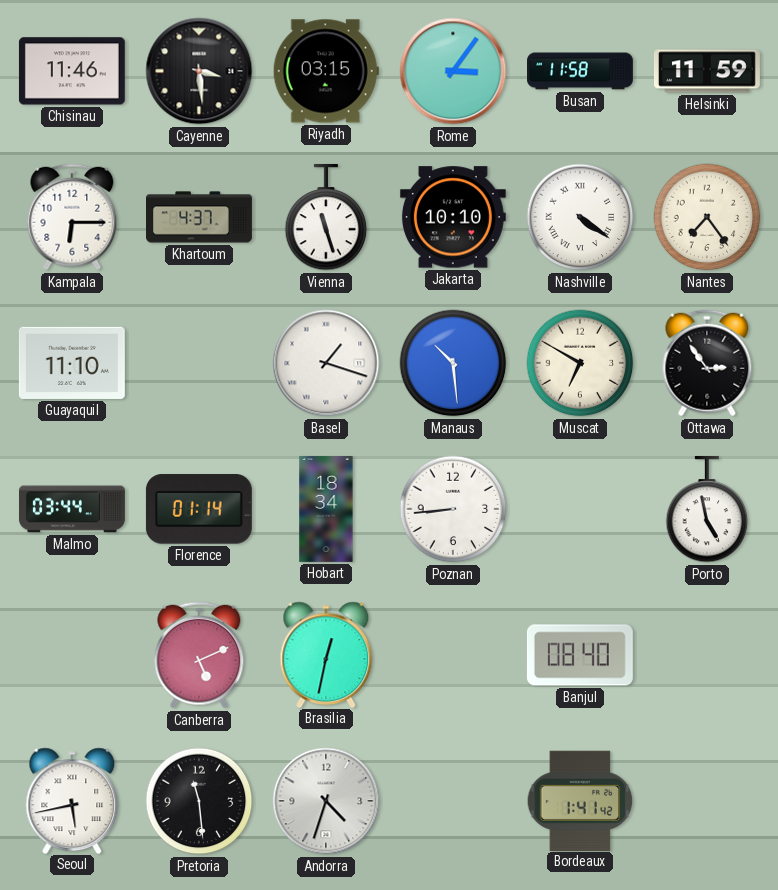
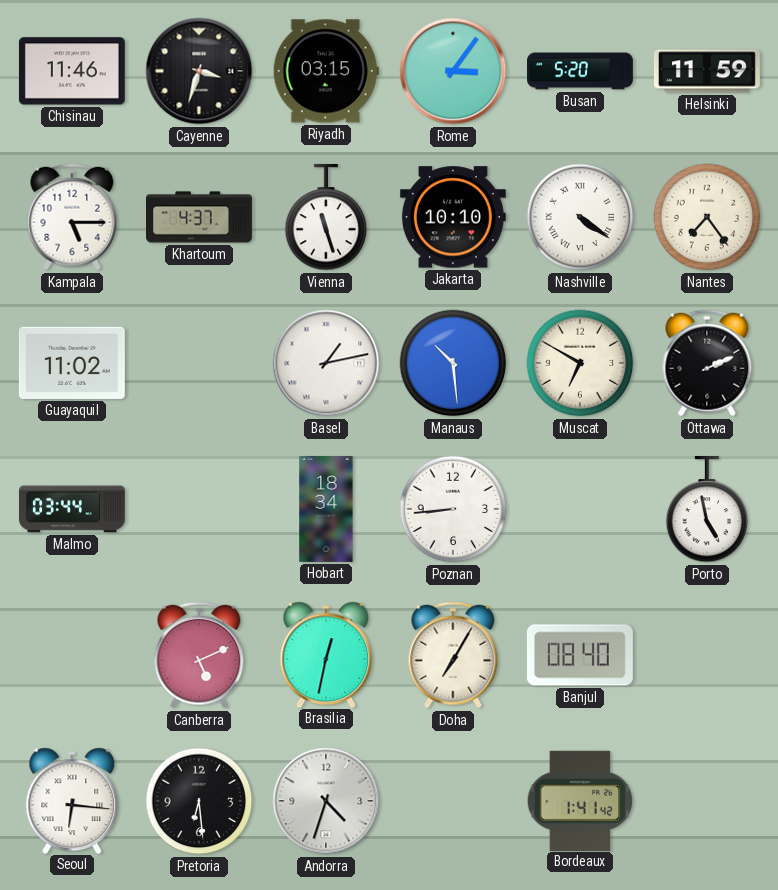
Cayenne: 3:29 -> 3:33
Busan: 11:58 -> 5:20
Kampala: 6:15 -> 5:15
Guayaquil: 11:10 -> 11:02
Basel: 1:18 -> 1:13
Ottawa: 2:54 -> 2:11
Florence: 01:14 -> none
Doha: none -> 7:05
Seoul: 5:43 -> 6:16
Pretoria: 11:29 -> 6:29
